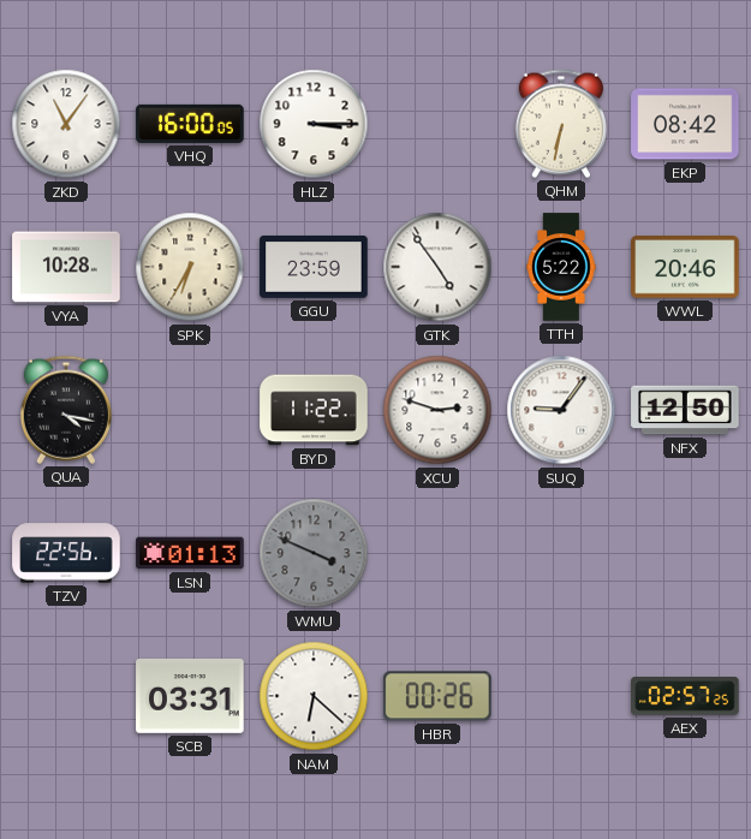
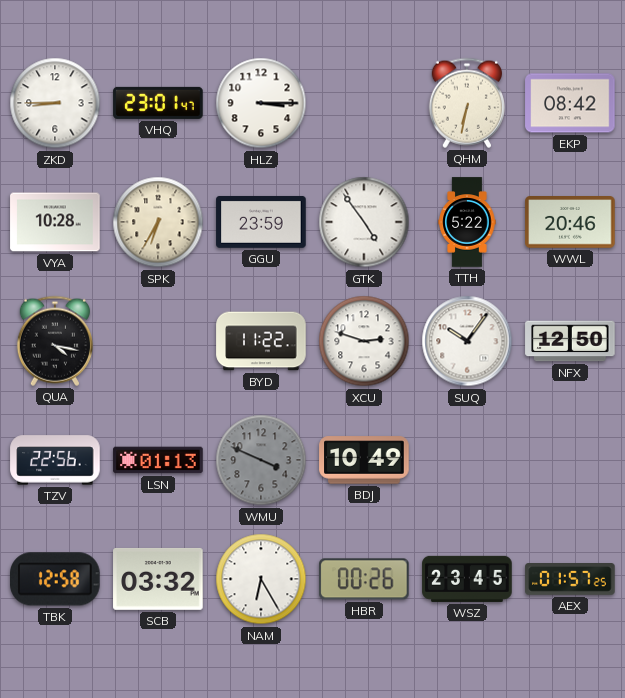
ZKD: 11:06 -> 8:45
VHQ: 16:00 -> 23:01
SUQ: 9:06 -> 10:06
BDJ: none -> 10:49
TBK: none -> 12:58
SCB: 03:31 -> 03:32
NAM: 6:22 -> 6:25
WSZ: none -> 23:45
AEX: 02:57 -> 01:57
